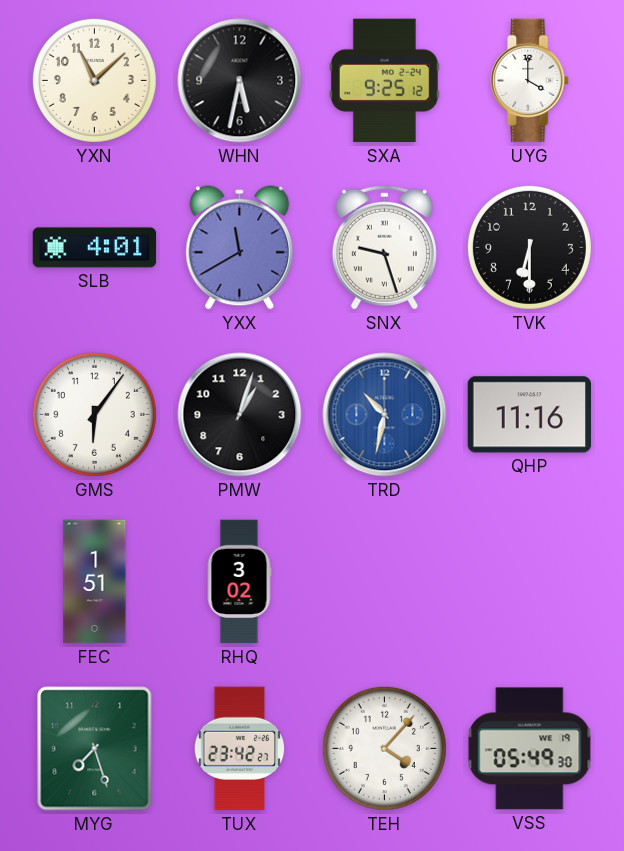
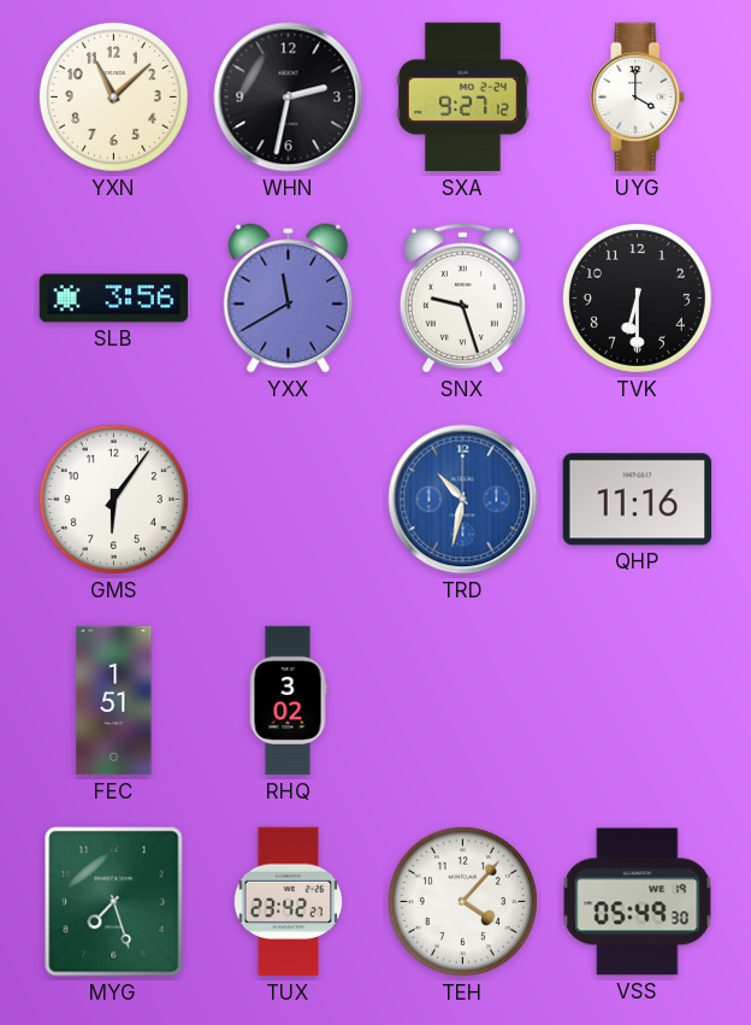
WHN: 5:32 -> 2:32
SXA: 9:25 -> 9:27
SLB: 4:01 -> 3:56
PMW: 1:03 -> none
